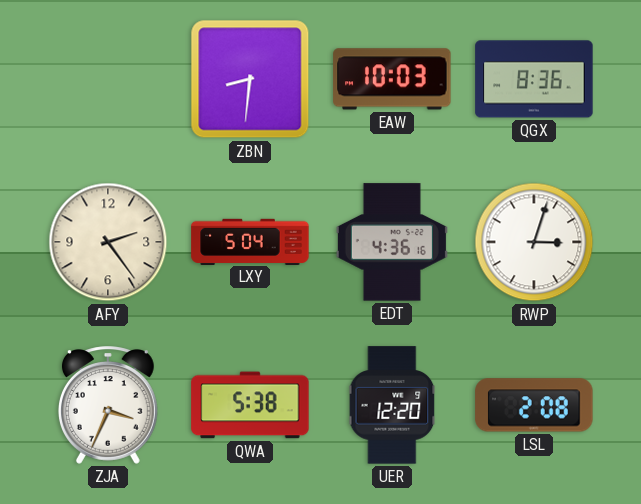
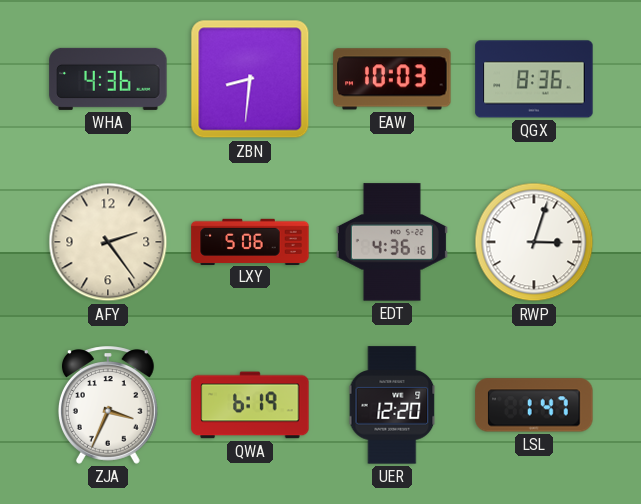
WHA: none -> 4:36
LXY: 5:04 -> 5:06
QWA: 5:38 -> 6:19
LSL: 2:08 -> 1:47
